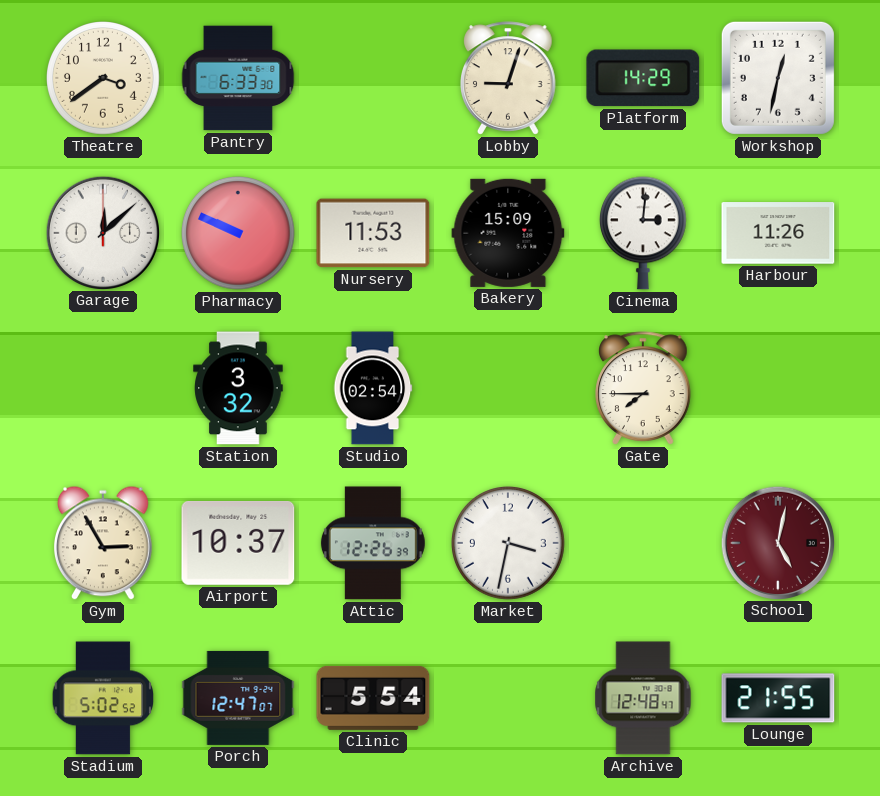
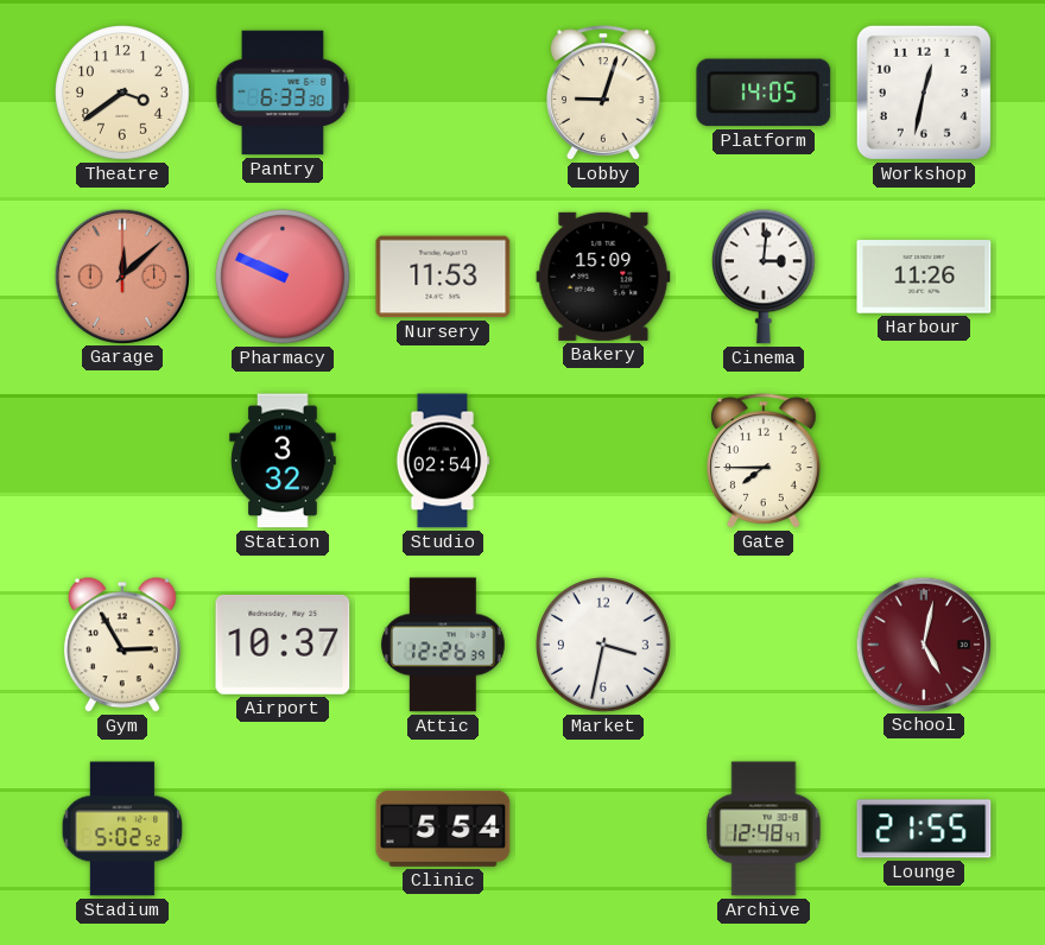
Platform: 14:29 -> 14:05
Garage dial: white -> salmon
Porch: 12:47 -> none
